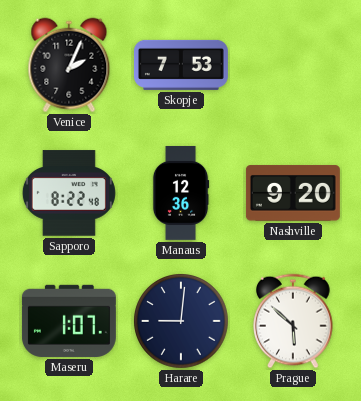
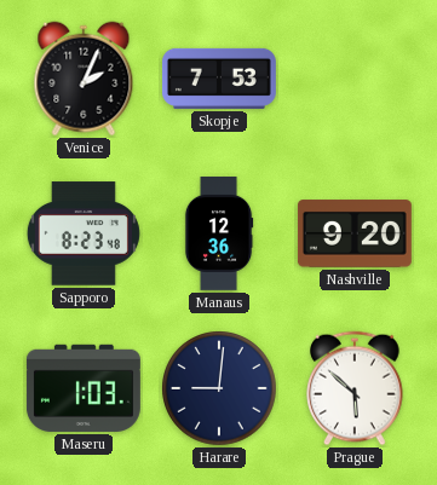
Sapporo: 8:22 -> 8:23
Maseru: 1:07 -> 1:03
